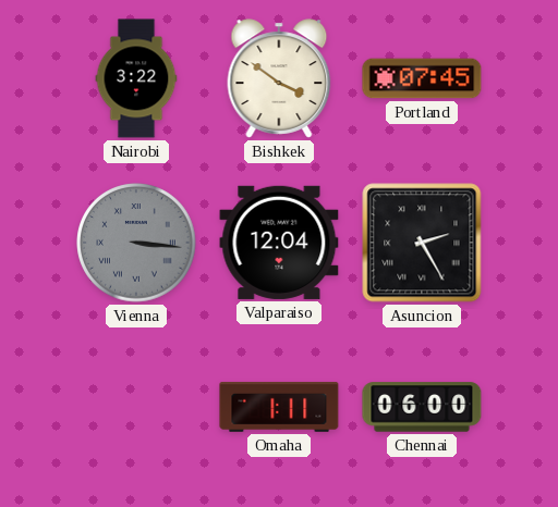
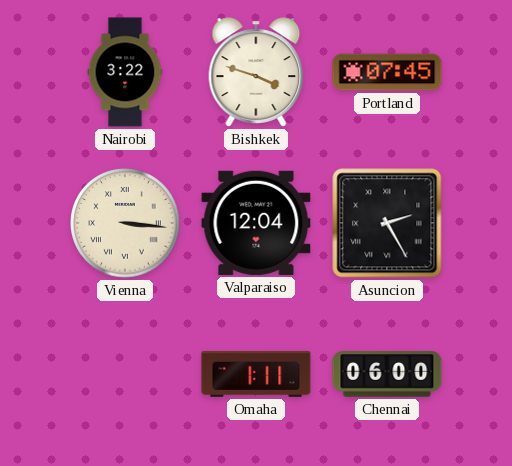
Bishkek: 3:51 -> 3:48
Vienna dial: grey -> cream
